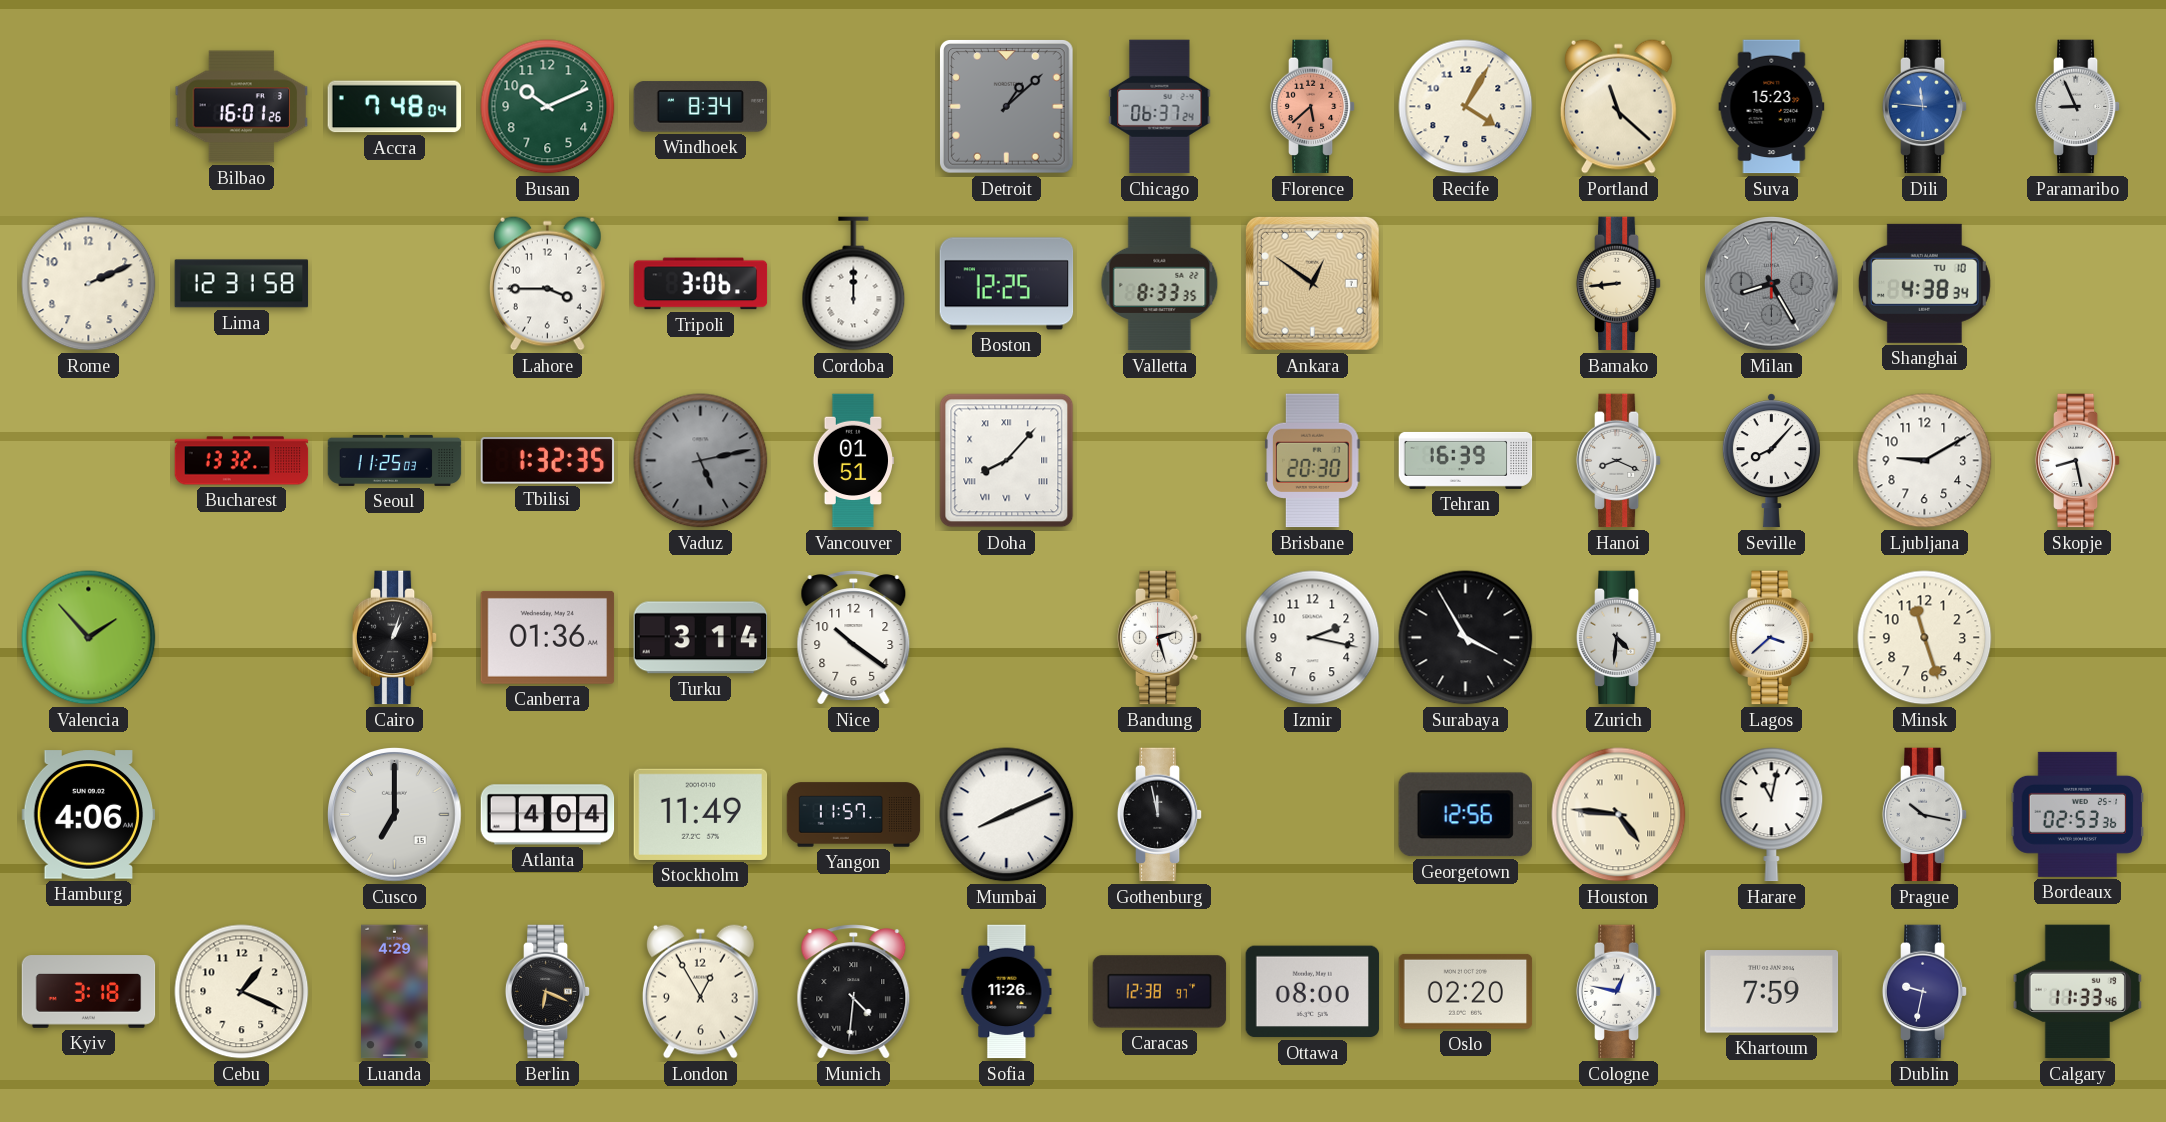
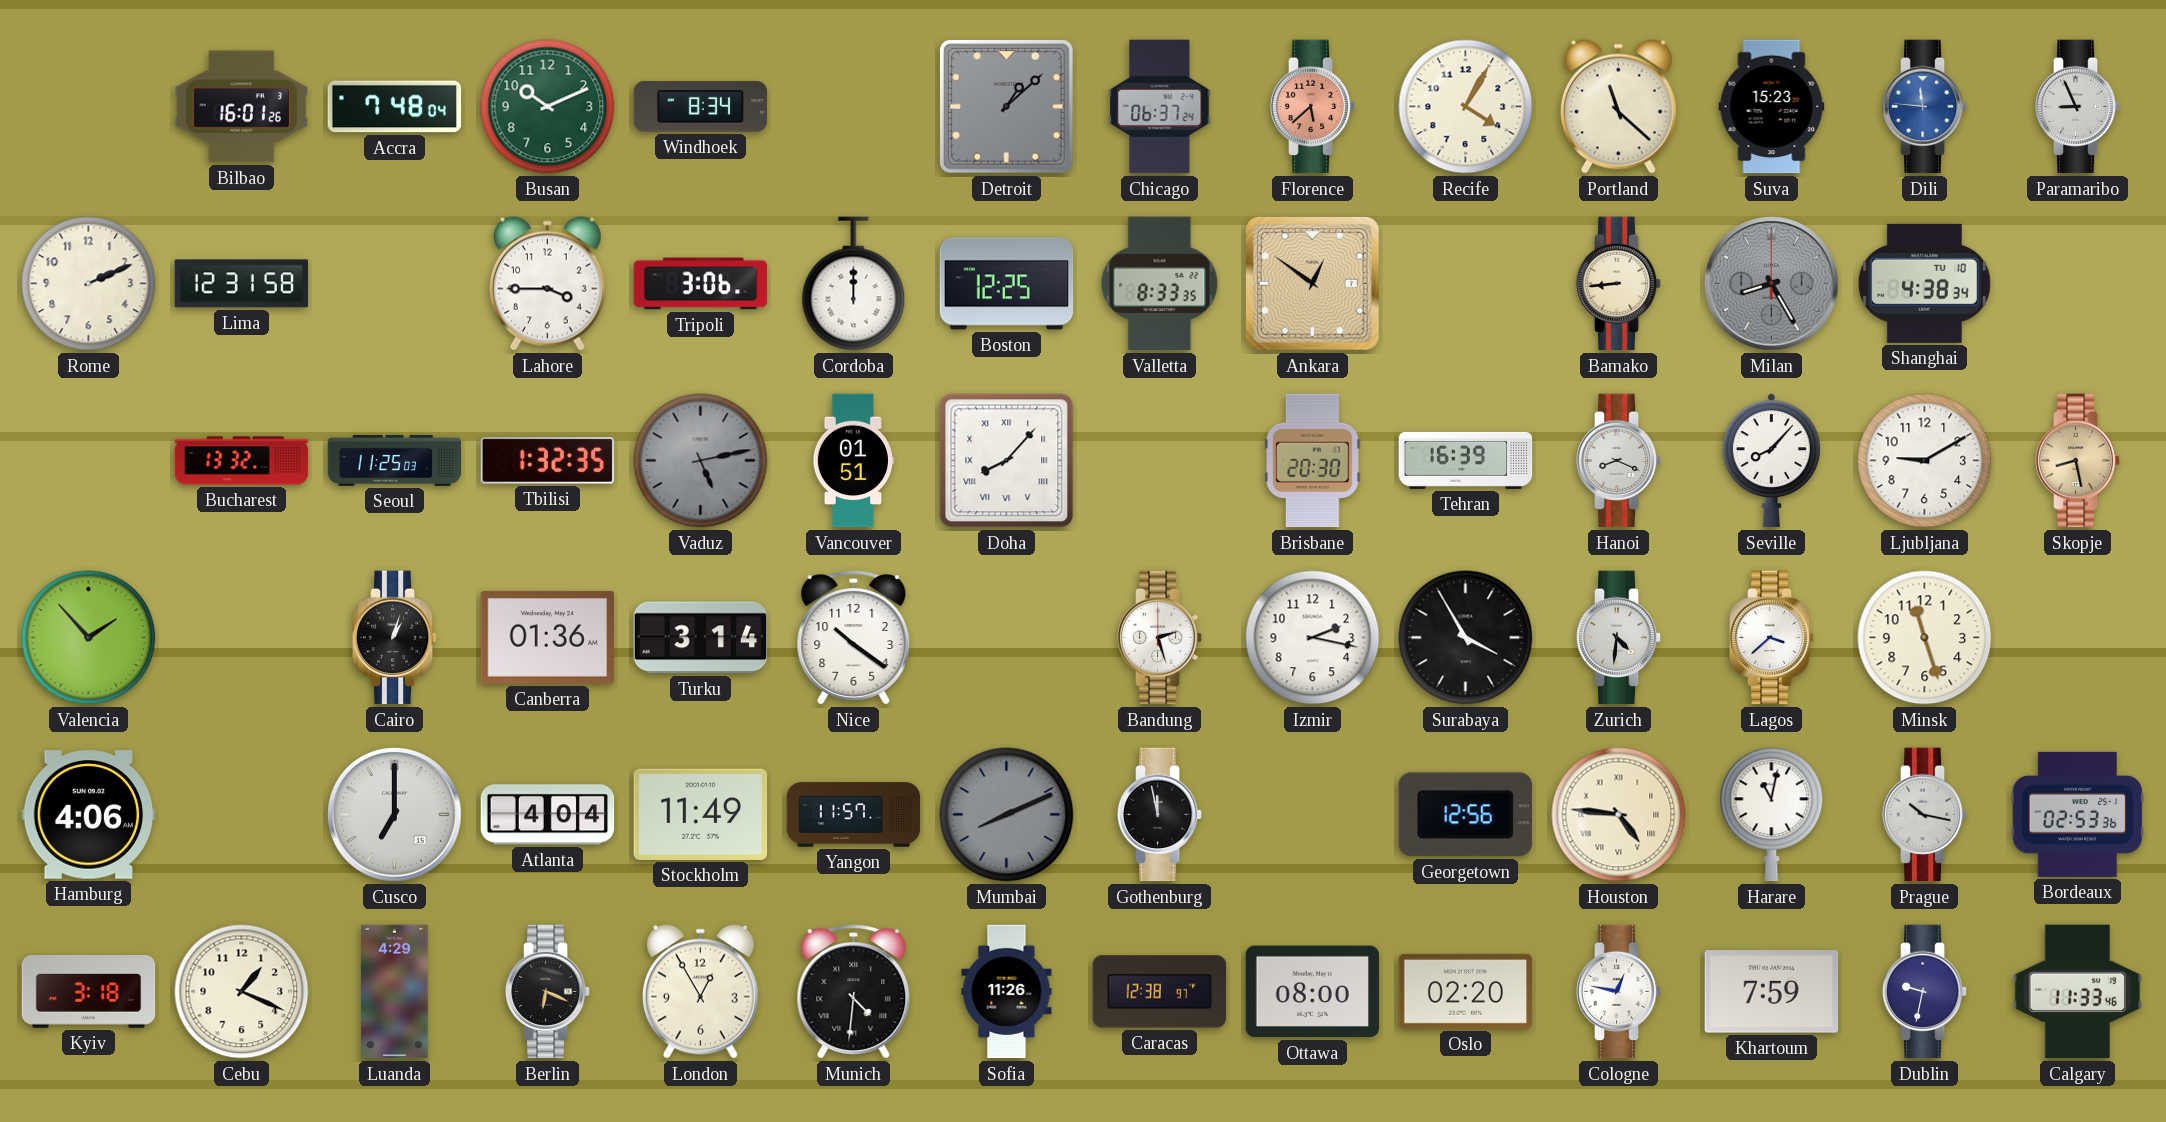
Skopje dial: white -> champagne
Mumbai dial: white -> grey
